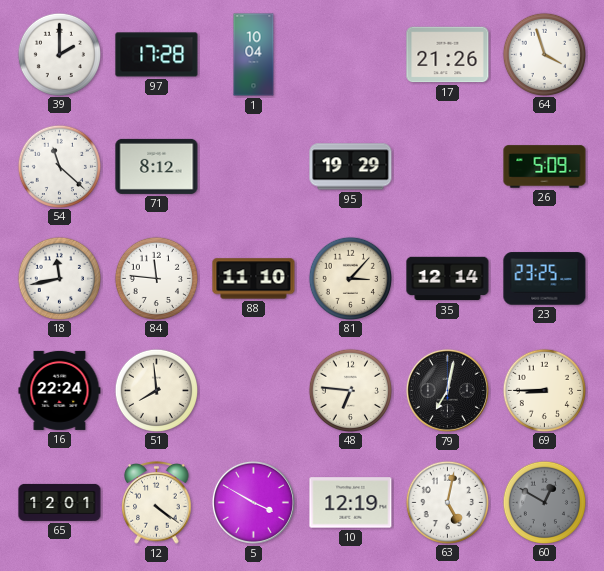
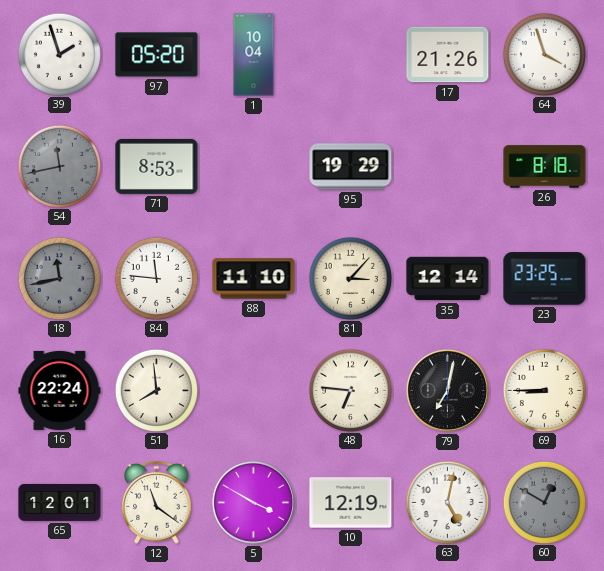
39: 2:00 -> 1:57
97: 17:28 -> 05:20
54: 11:22 -> 11:43
54 dial: white -> grey
71: 8:12 -> 8:53
26: 5:09 -> 8:18
18 dial: white -> grey
12: 4:21 -> 11:21
